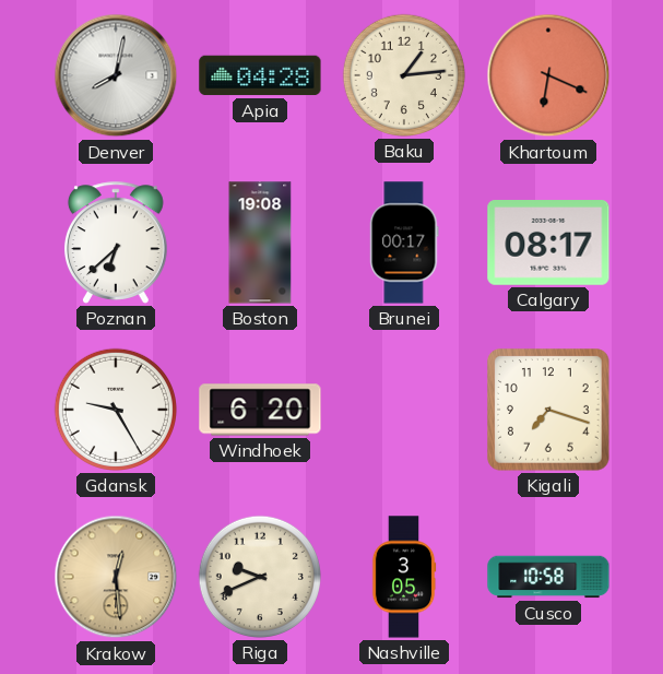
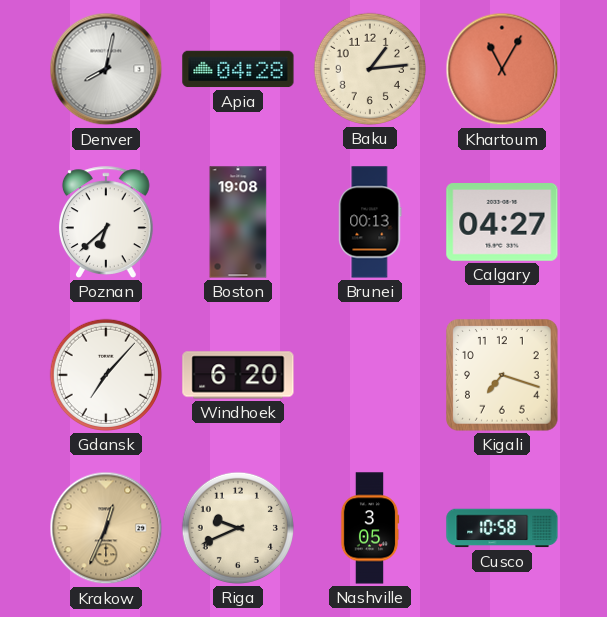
Khartoum: 6:19 -> 11:05
Brunei: 00:17 -> 00:13
Calgary: 08:17 -> 04:27
Gdansk: 9:25 -> 7:07
Krakow: 12:29 -> 12:34
